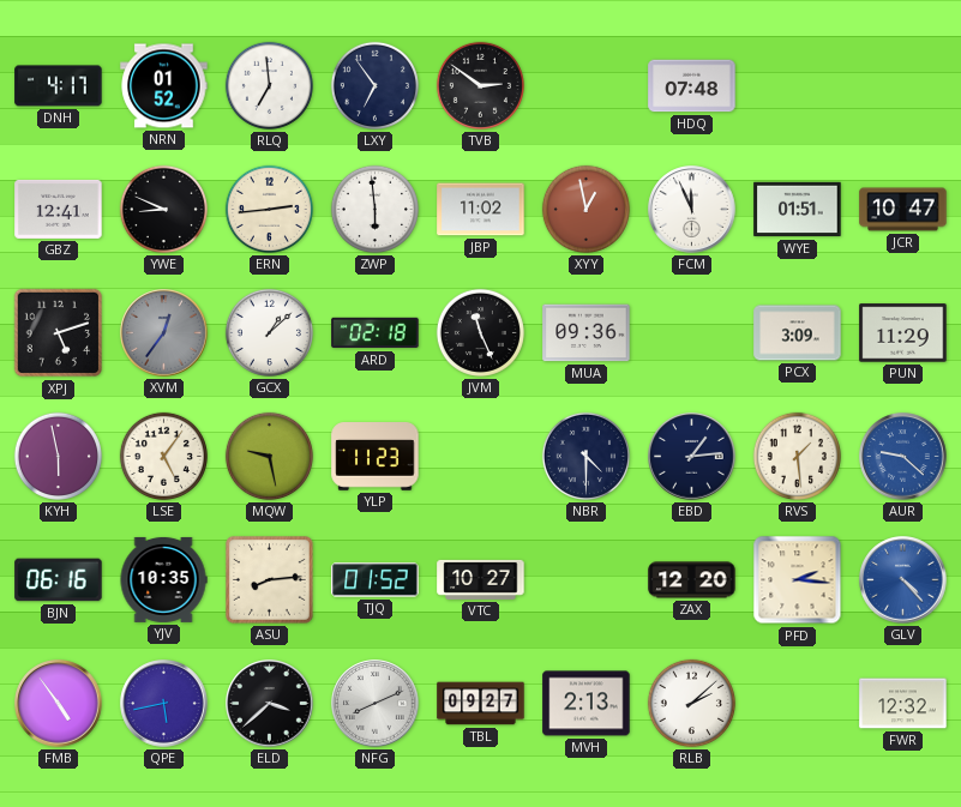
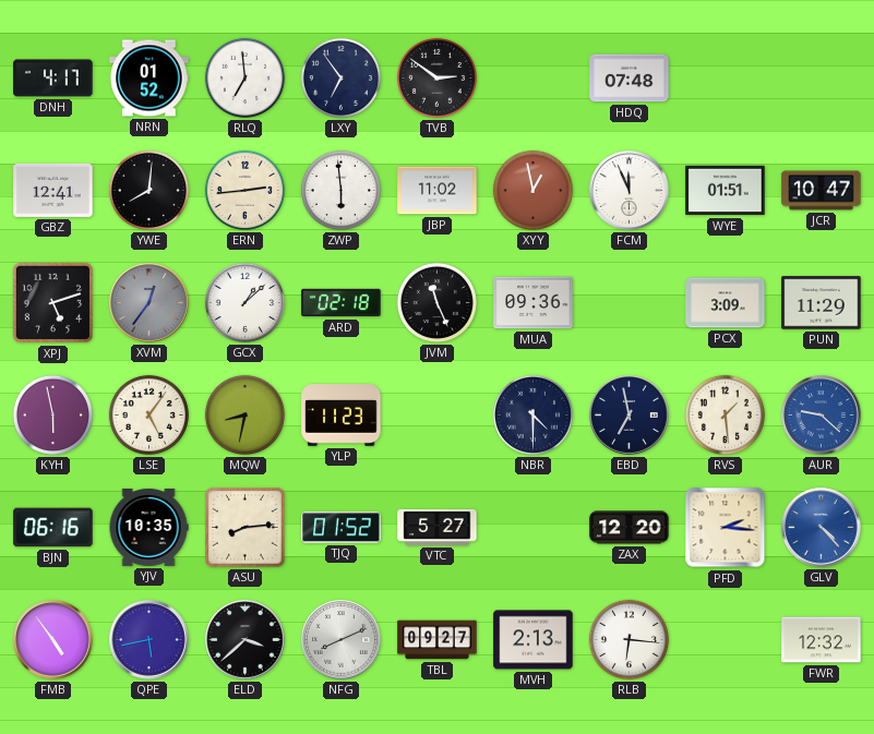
YWE: 8:49 -> 8:01
MQW: 9:28 -> 8:32
EBD: 1:14 -> 6:58
VTC: 10:27 -> 5:27
RLB: 2:08 -> 6:16
